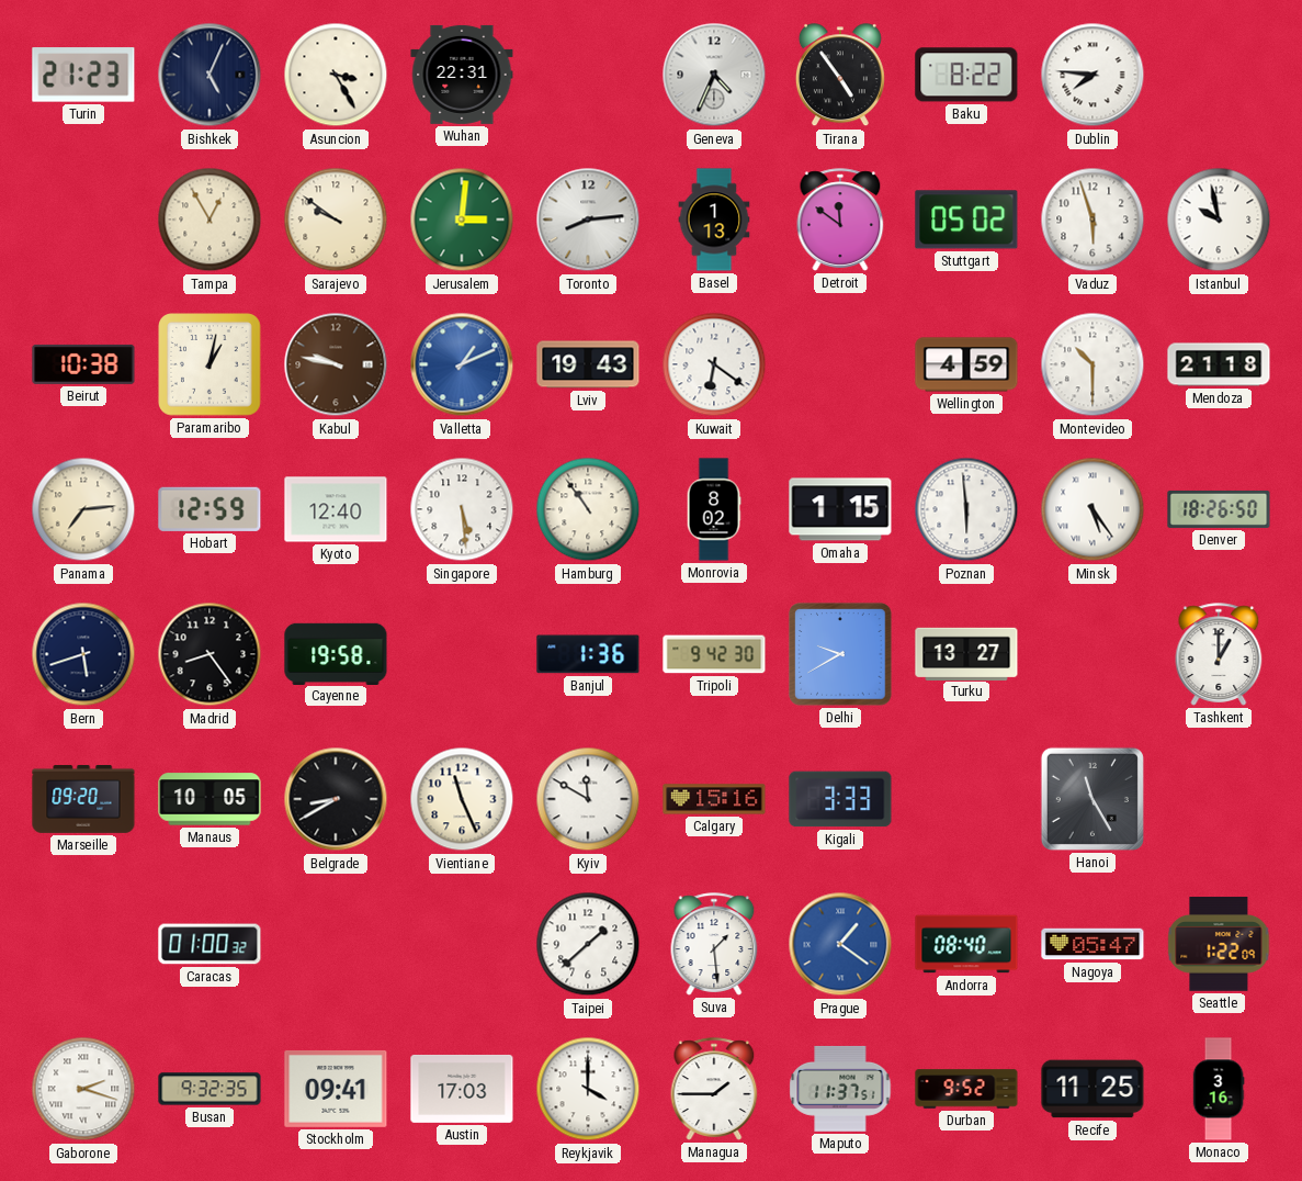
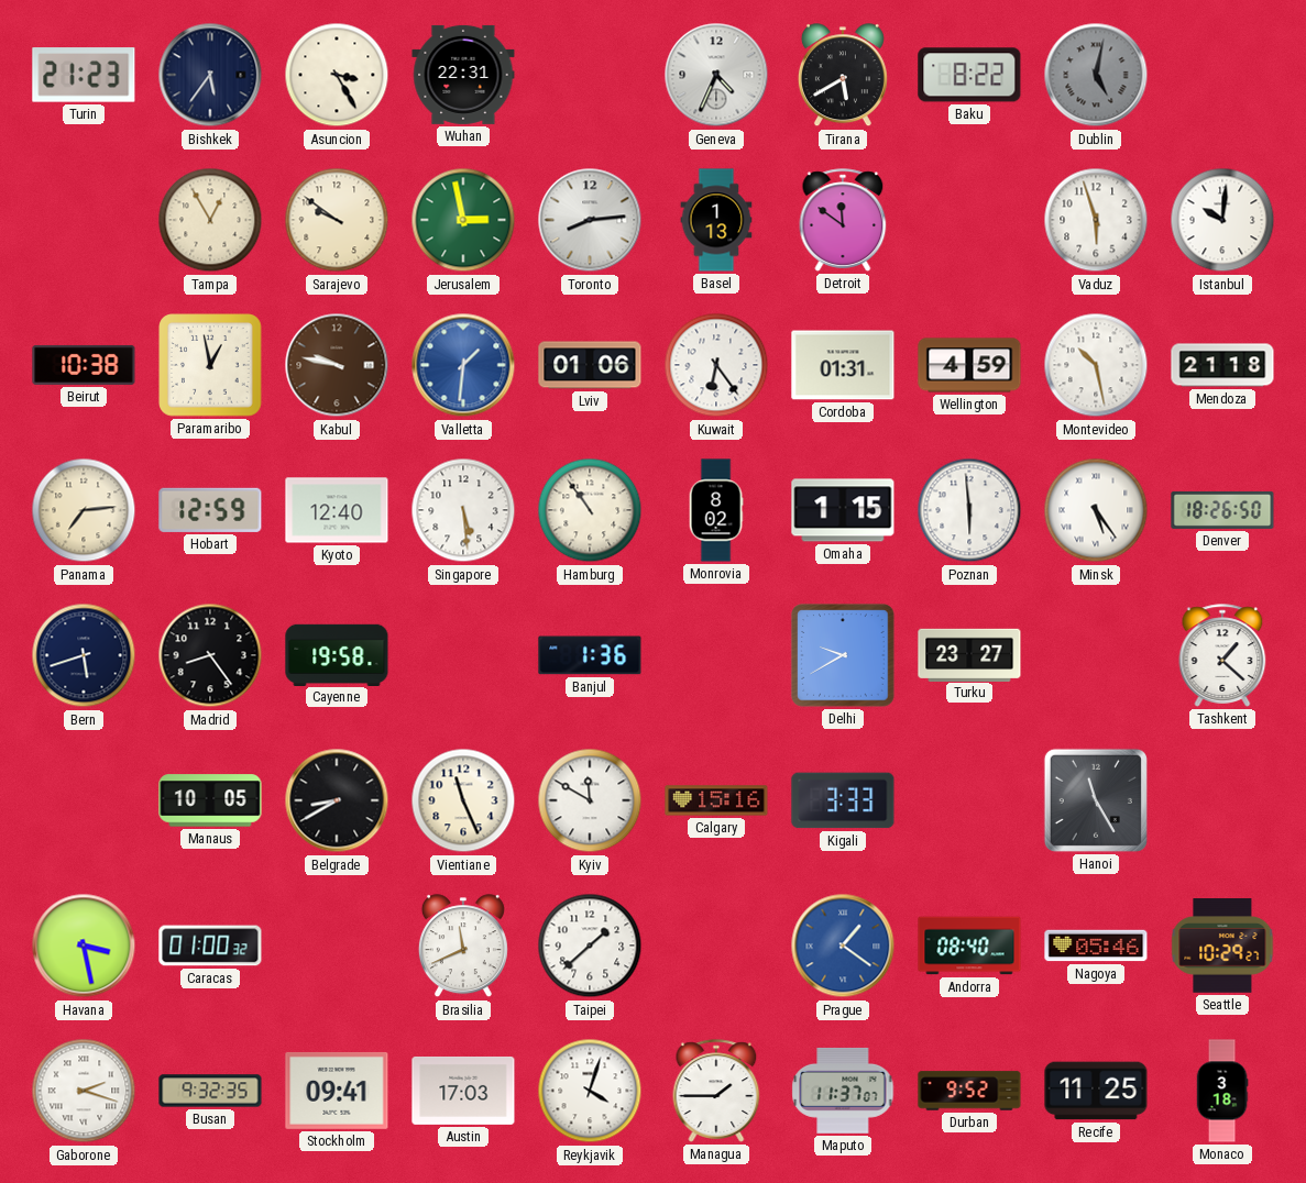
Bishkek: 5:04 -> 5:36
Tirana: 4:54 -> 5:40
Dublin: 7:46 -> 5:02
Dublin dial: white -> grey
Jerusalem: 3:01 -> 2:58
Stuttgart: 05:02 -> none
Istanbul: 9:58 -> 10:01
Paramaribo: 1:02 -> 12:58
Valletta: 1:11 -> 1:31
Lviv: 19:43 -> 01:06
Kuwait: 6:21 -> 6:24
Cordoba: none -> 01:31
Montevideo: 10:30 -> 10:28
Tripoli: 9:42 -> none
Turku: 13:27 -> 23:27
Tashkent: 1:00 -> 1:22
Marseille: 09:20 -> none
Havana: none -> 3:28
Brasilia: none -> 11:41
Suva: 1:29 -> none
Nagoya: 05:47 -> 05:46
Seattle: 1:22 -> 10:29
Reykjavik: 4:00 -> 4:03
Maputo: 11:37:51 -> 11:37:07
Monaco: 3:16 -> 3:18
